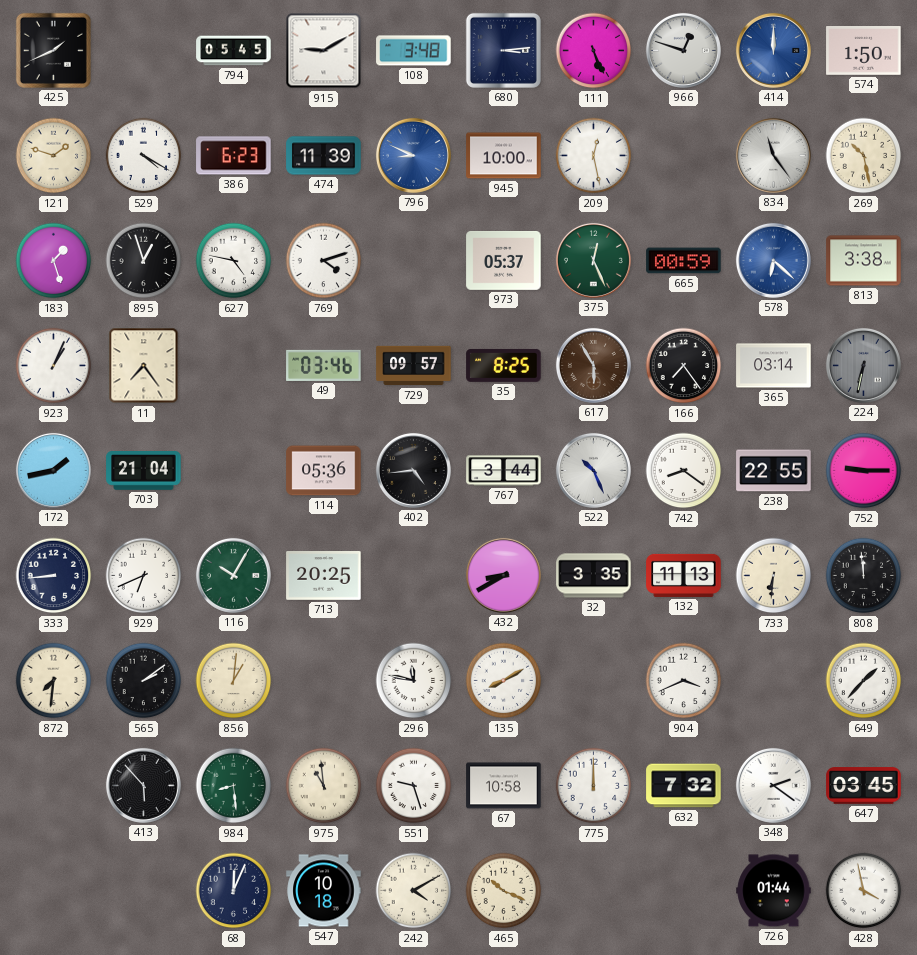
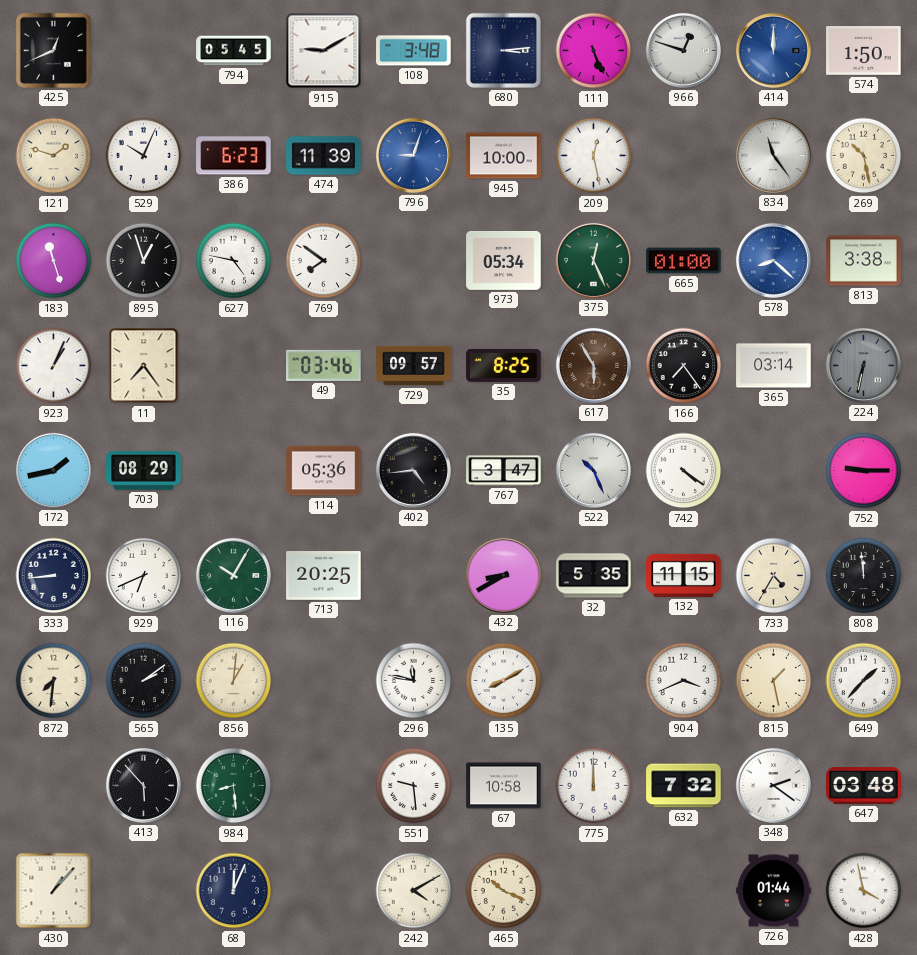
425: 1:41 -> 12:41
529: 4:20 -> 10:04
796: 8:49 -> 9:03
183: 1:27 -> 11:27
769: 4:12 -> 7:51
973: 05:37 -> 05:34
665: 00:59 -> 01:00
578: 6:22 -> 8:22
703: 21:04 -> 08:29
767: 3:44 -> 3:47
742: 8:21 -> 4:21
238: 22:55 -> none
32: 3:35 -> 5:35
132: 11:13 -> 11:15
733: 6:31 -> 4:35
815: none -> 1:28
975: 10:59 -> none
551: 9:27 -> 9:29
647: 03:45 -> 03:48
430: none -> 1:07
547: 10:18 -> none
